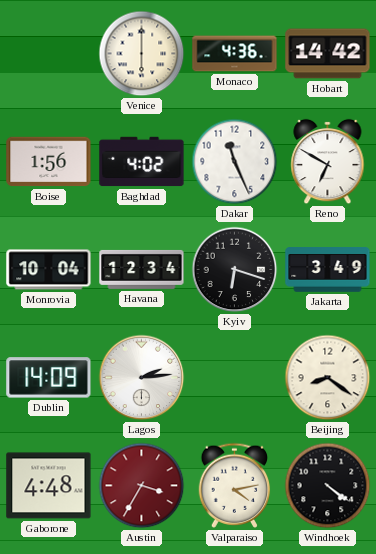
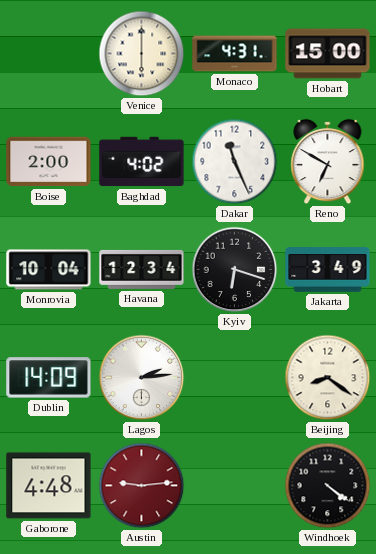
Monaco: 4:36 -> 4:31
Hobart: 14:42 -> 15:00
Boise: 1:56 -> 2:00
Austin: 3:35 -> 9:14
Valparaiso: 4:13 -> none
